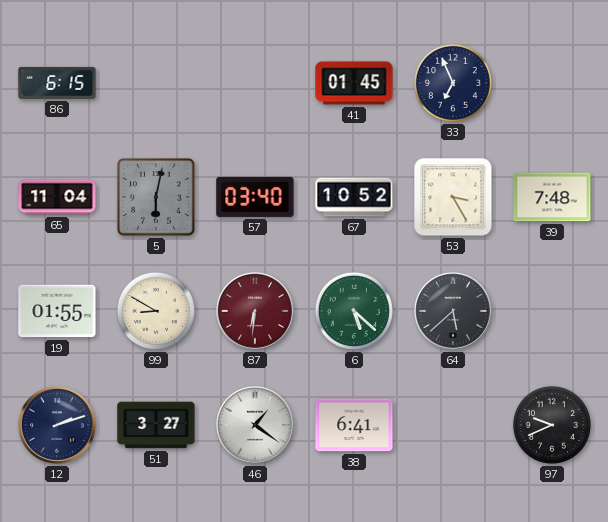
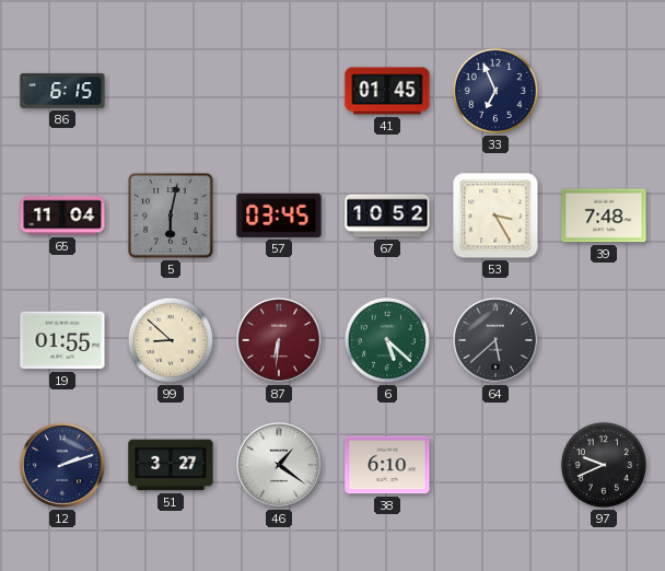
57: 03:40 -> 03:45
99: 8:50 -> 8:52
38: 6:41 -> 6:10
